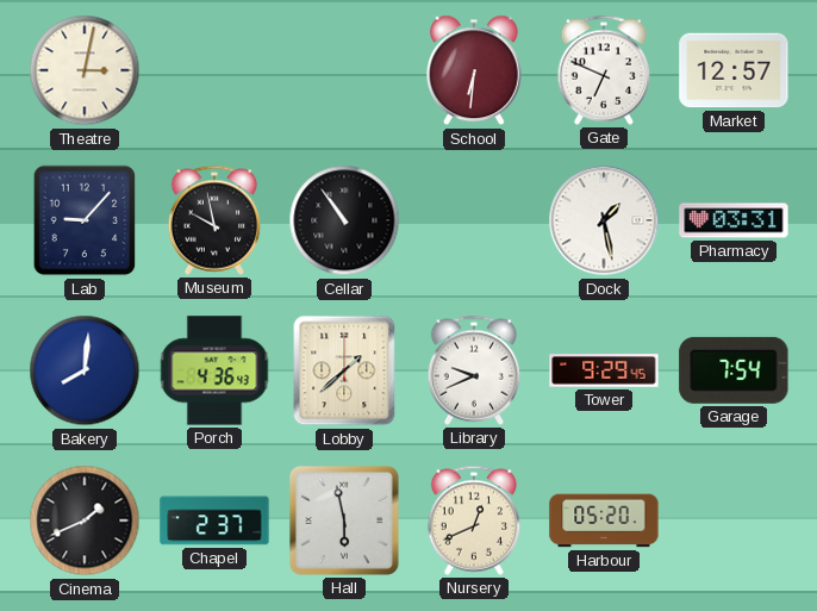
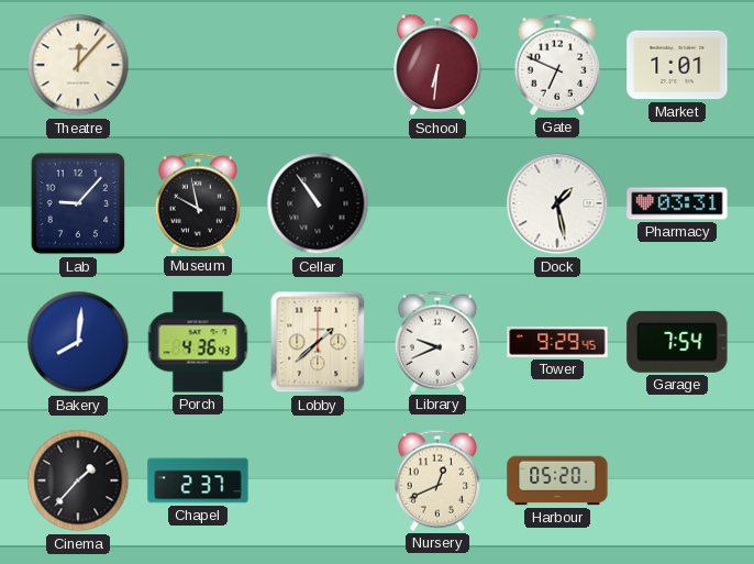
Theatre: 3:02 -> 12:07
Market: 12:57 -> 1:01
Cinema: 1:41 -> 1:37
Hall: 5:58 -> none
